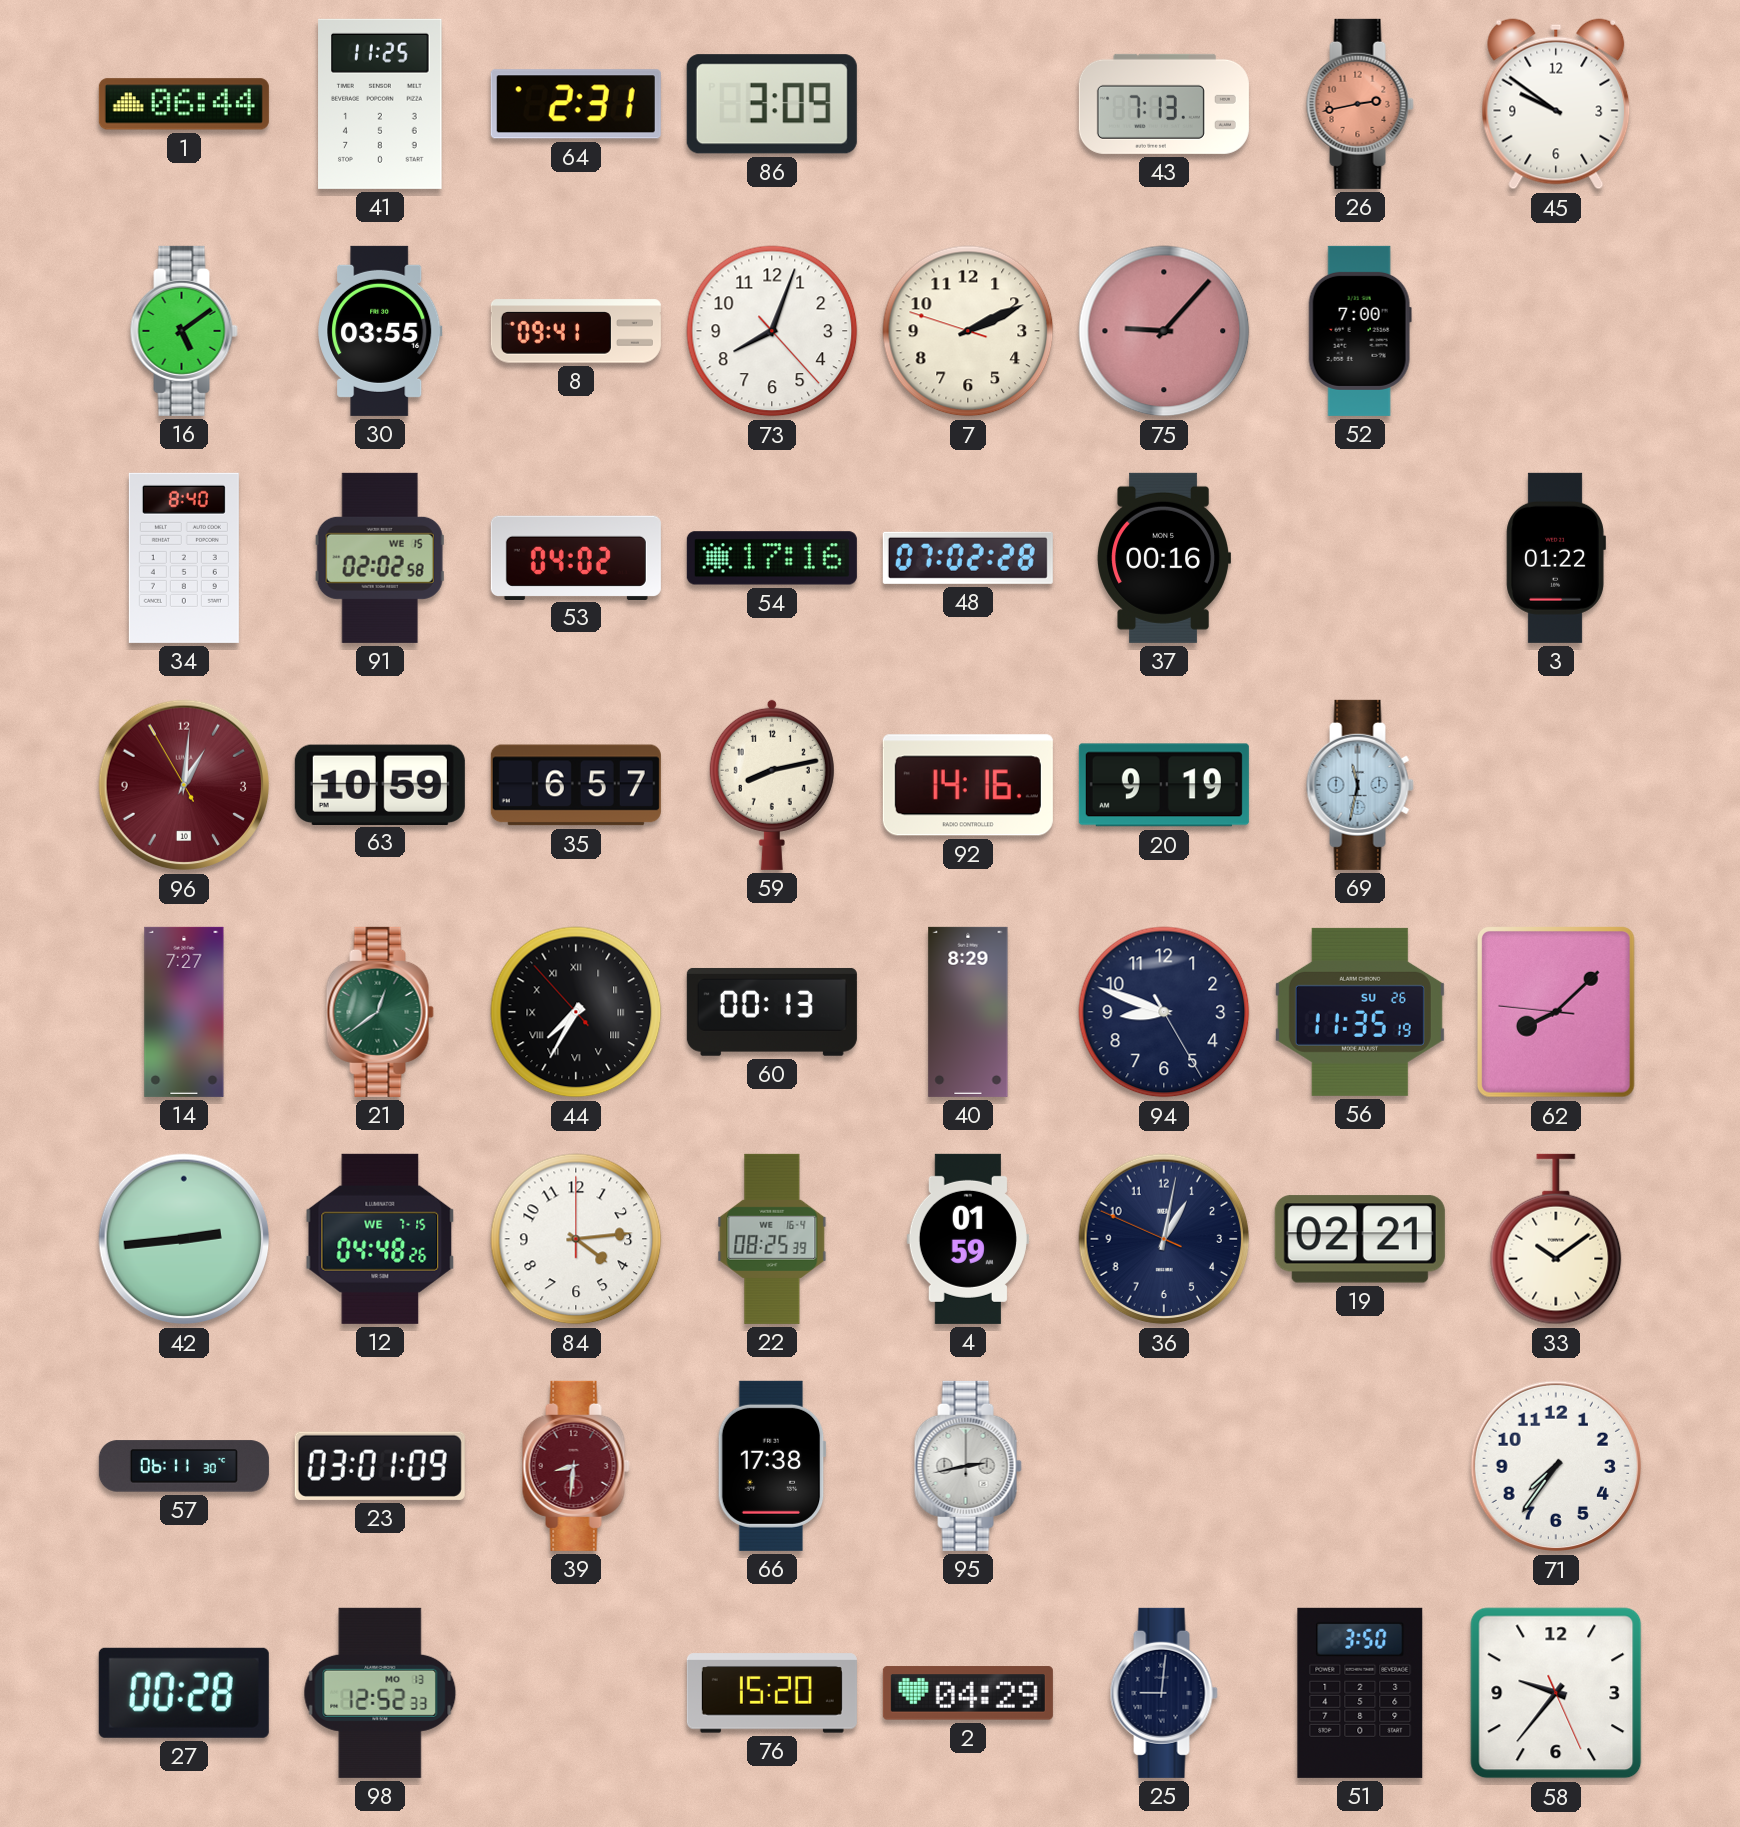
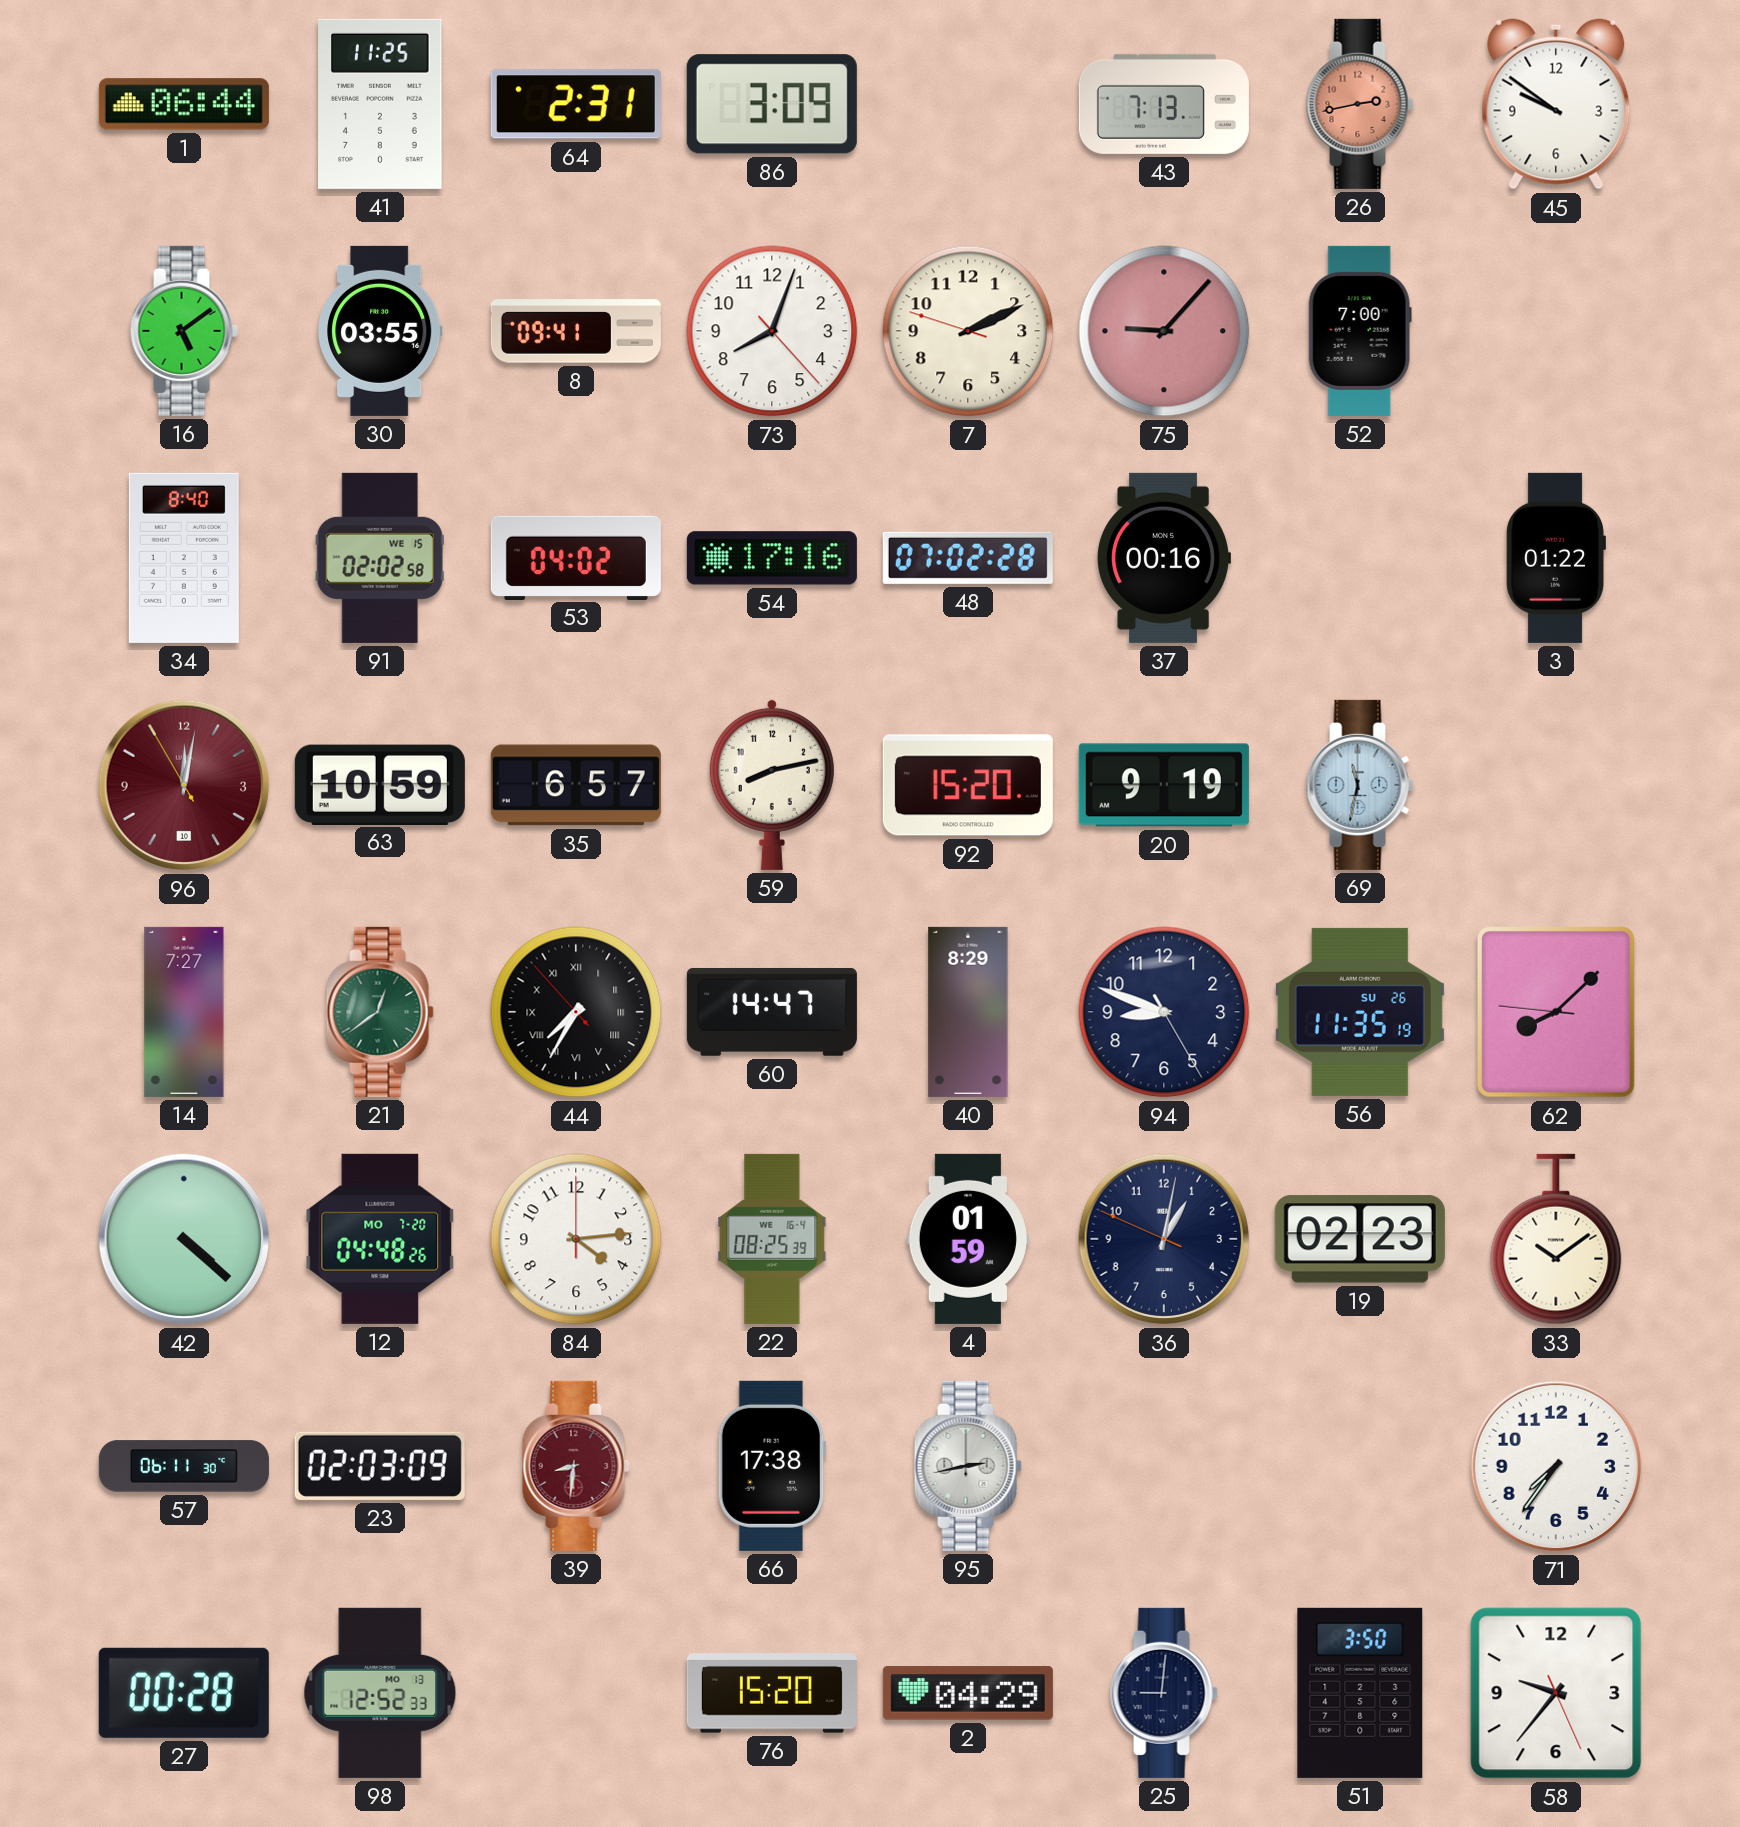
96: 1:00 -> 12:01
92: 14:16 -> 15:20
60: 00:13 -> 14:47
42: 2:44 -> 4:22
12 date: WE 7-15 -> MO 7-20
19: 02:21 -> 02:23
23: 03:01 -> 02:03
